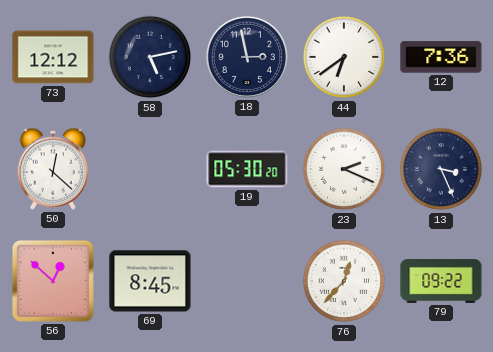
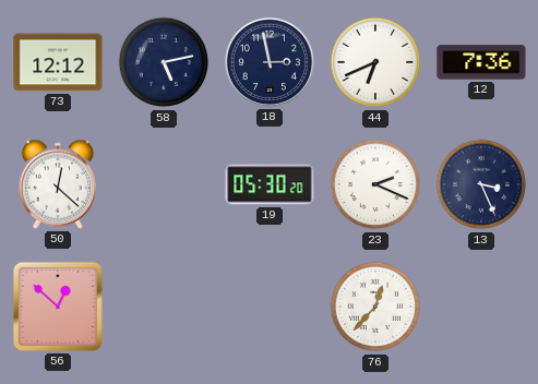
44: 6:39 -> 6:41
69: 8:45 -> none
79: 09:22 -> none
